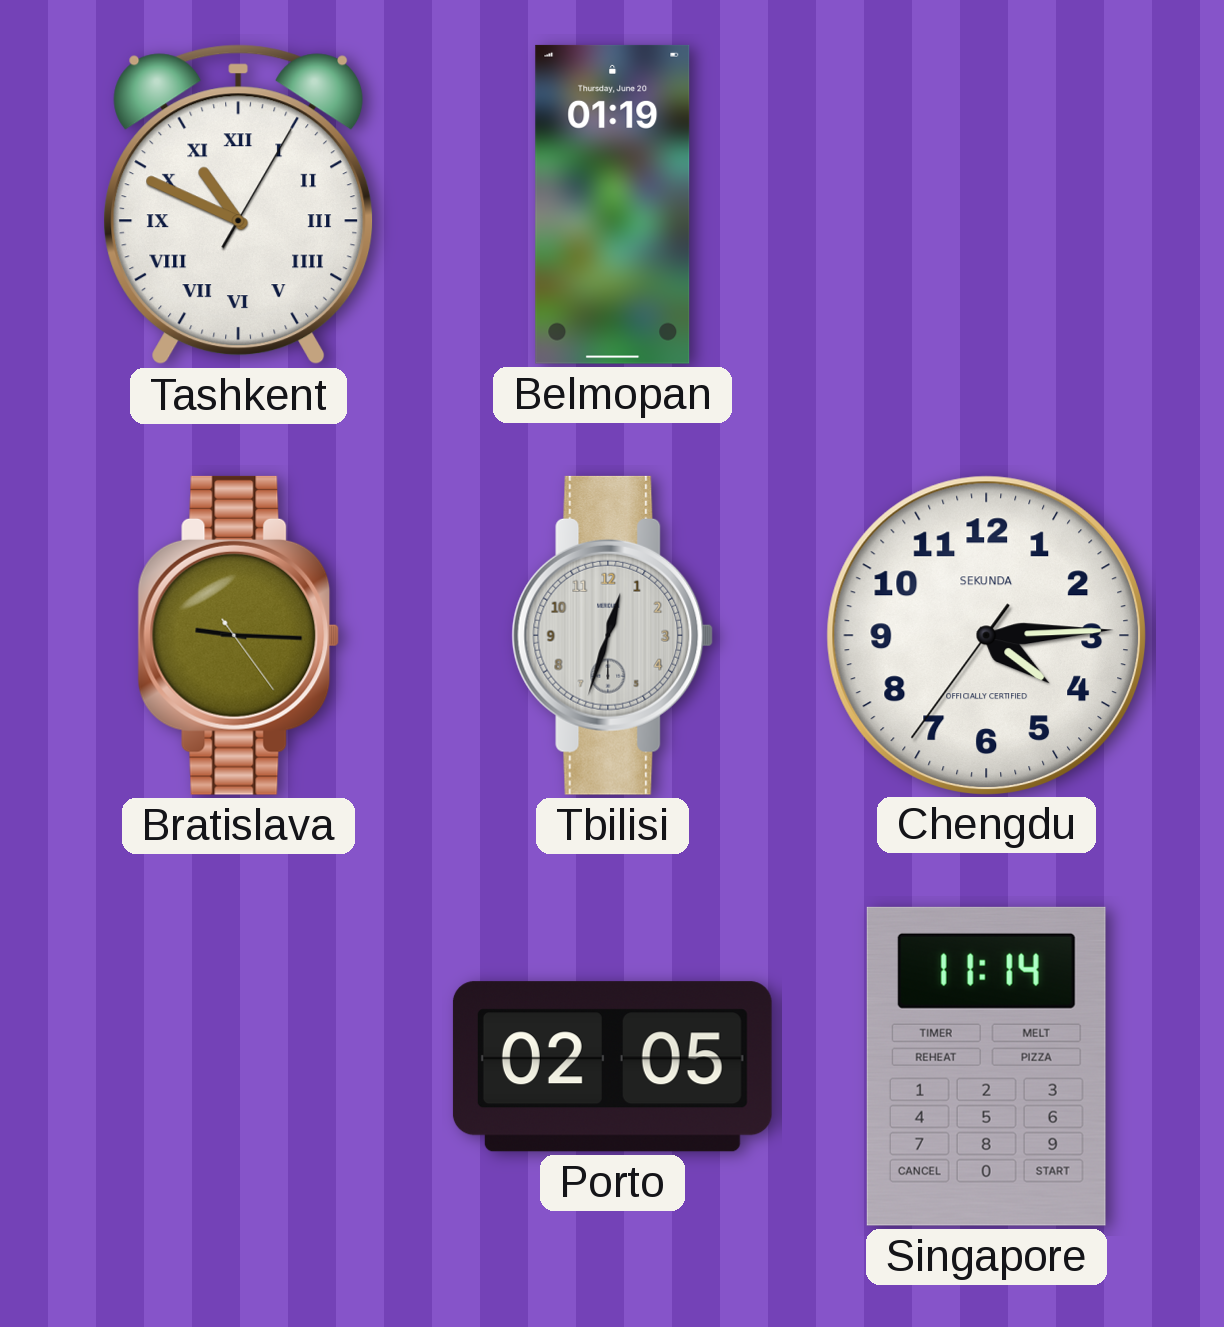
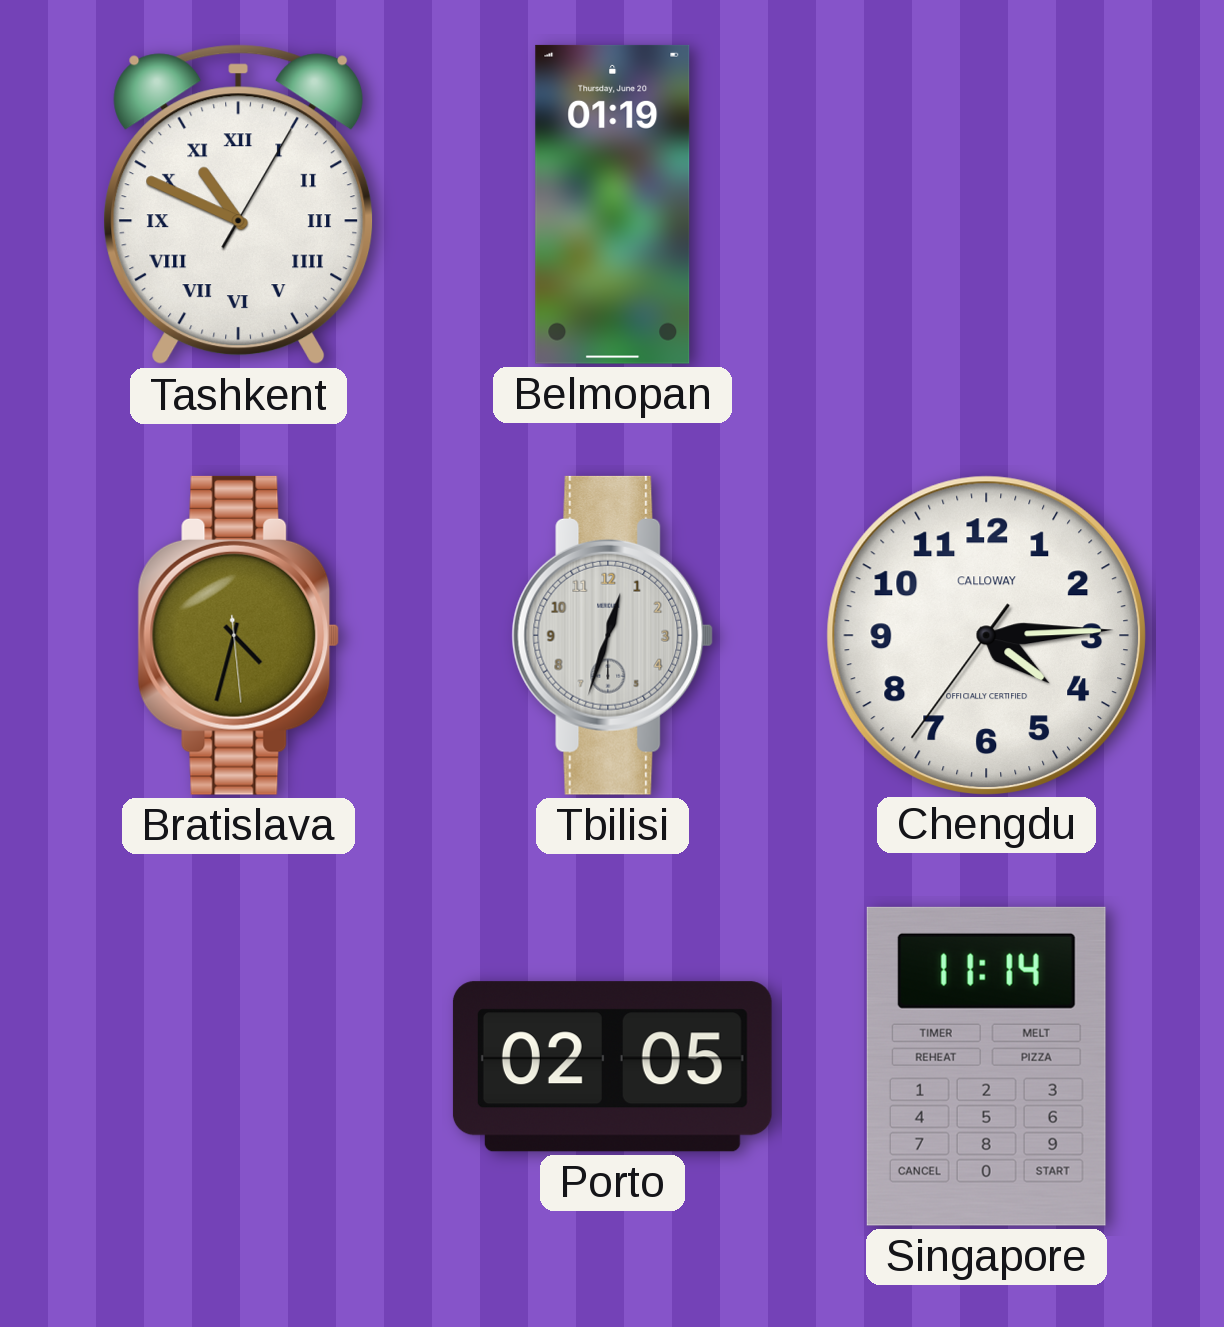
Bratislava: 9:15 -> 4:32
Chengdu brand: SEKUNDA -> CALLOWAY
